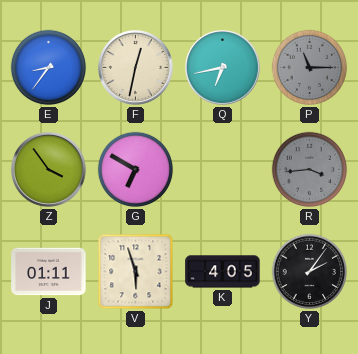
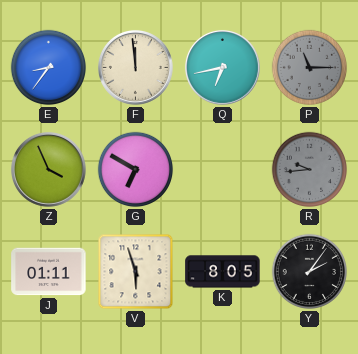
F: 12:32 -> 11:59
Z: 3:54 -> 3:56
R: 3:44 -> 9:44
K: 4:05 -> 8:05
